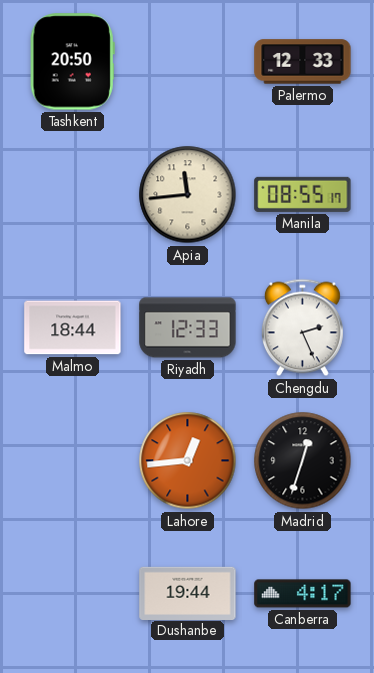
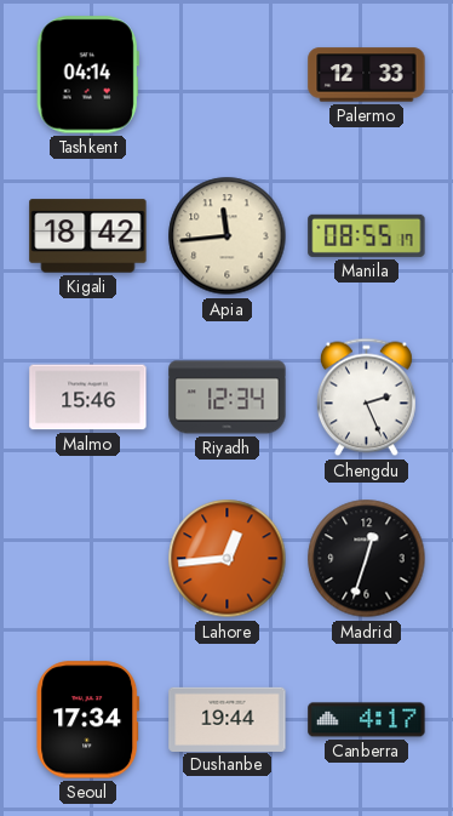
Tashkent: 20:50 -> 04:14
Kigali: none -> 18:42
Malmo: 18:44 -> 15:46
Riyadh: 12:33 -> 12:34
Seoul: none -> 17:34
